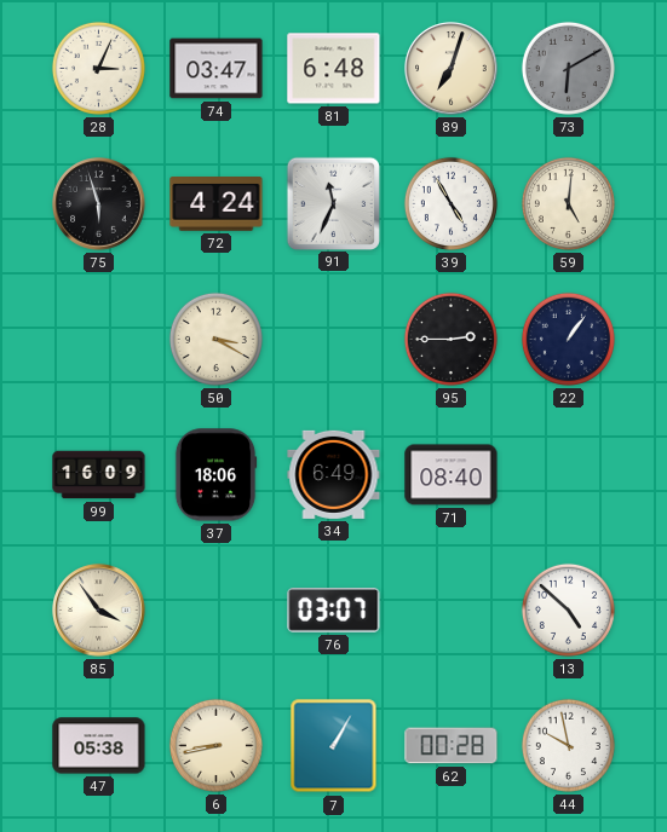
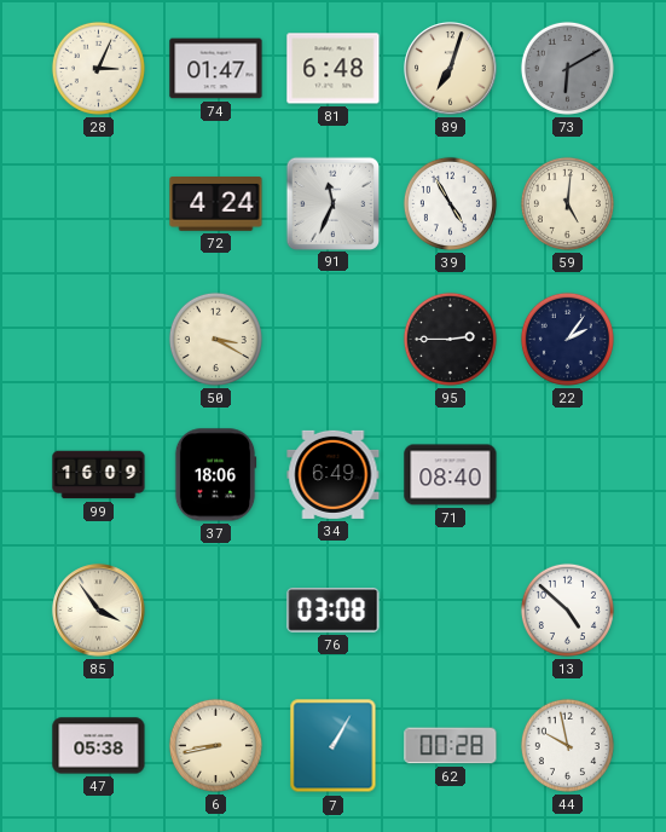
74: 03:47 -> 01:47
75: 5:57 -> none
22: 1:06 -> 2:06
76: 03:07 -> 03:08
